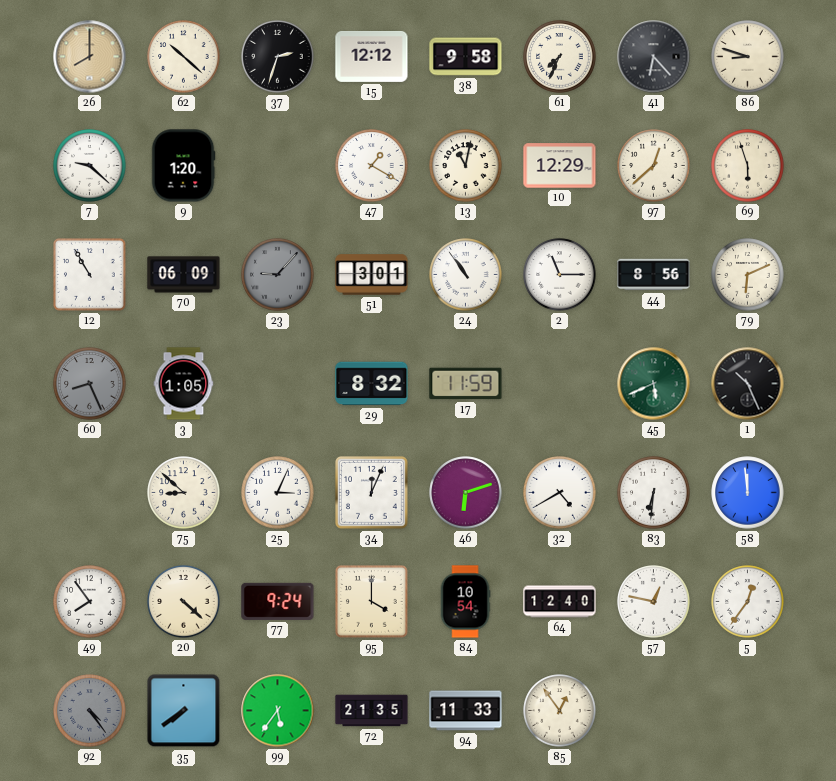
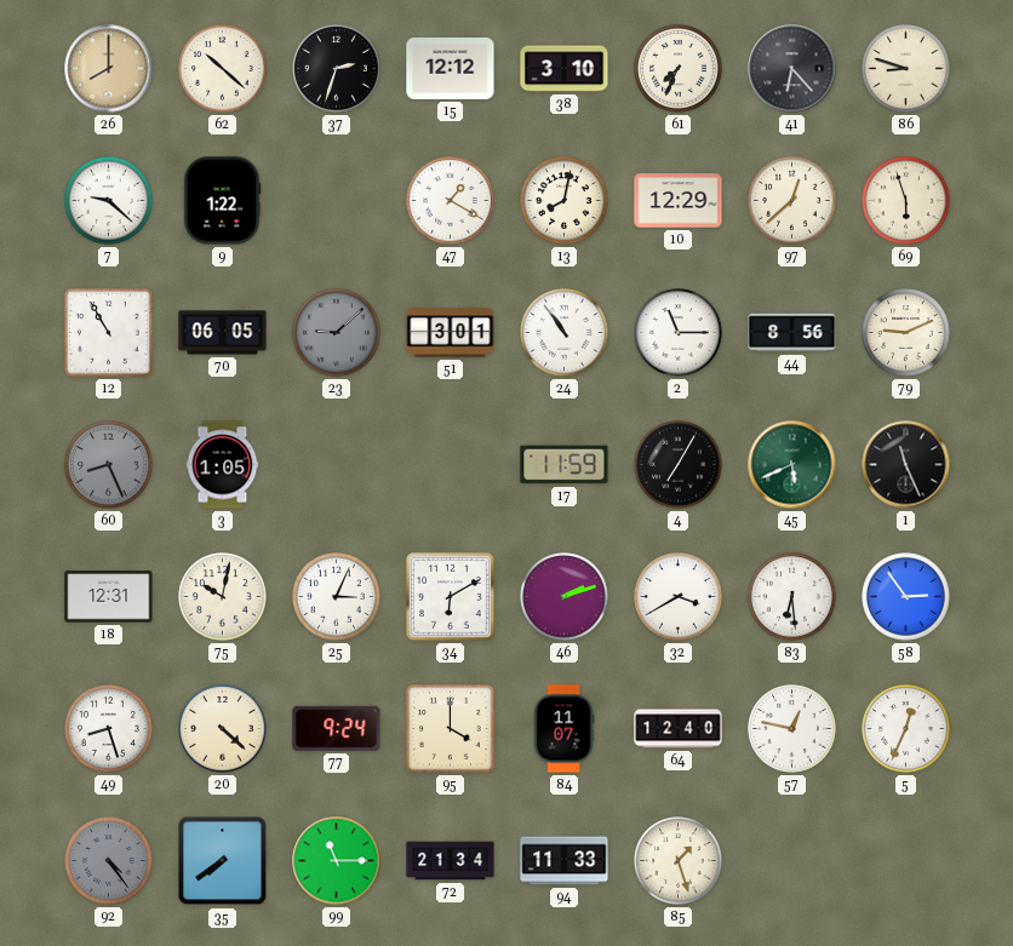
38: 9:58 -> 3:10
9: 1:20 -> 1:22
13: 11:02 -> 8:02
70: 06:09 -> 06:05
23: 9:07 -> 9:08
79: 6:11 -> 9:11
29: 8:32 -> none
4: none -> 7:05
1: 10:26 -> 11:26
18: none -> 12:31
75: 8:52 -> 10:02
34: 12:04 -> 6:10
46: 6:12 -> 2:12
32: 4:40 -> 3:40
83: 6:31 -> 6:29
58: 11:59 -> 2:54
49: 7:54 -> 8:27
84: 10:54 -> 11:07
5: 12:36 -> 12:34
99: 5:36 -> 11:15
72: 21:35 -> 21:34
85: 12:54 -> 1:27
